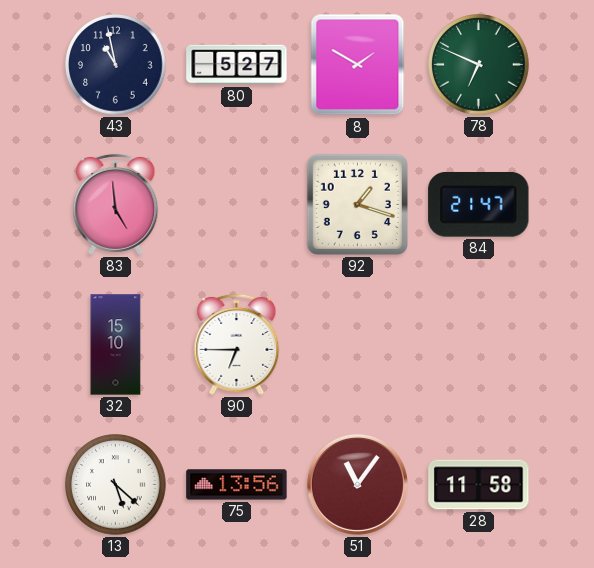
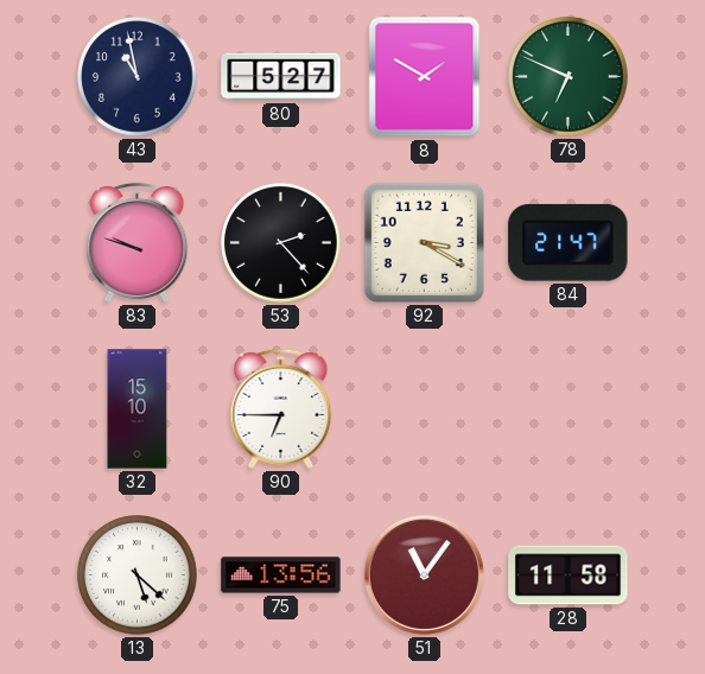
83: 4:59 -> 9:48
53: none -> 2:23
92: 1:18 -> 3:20
